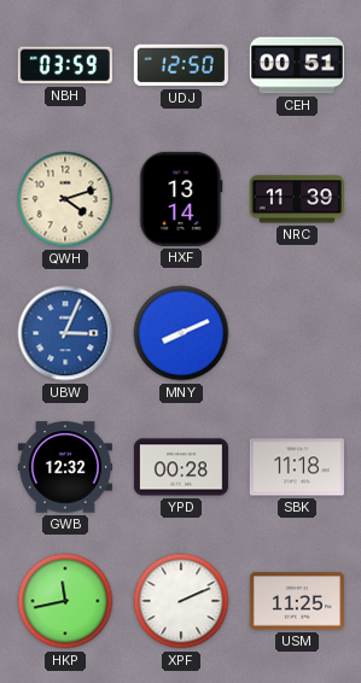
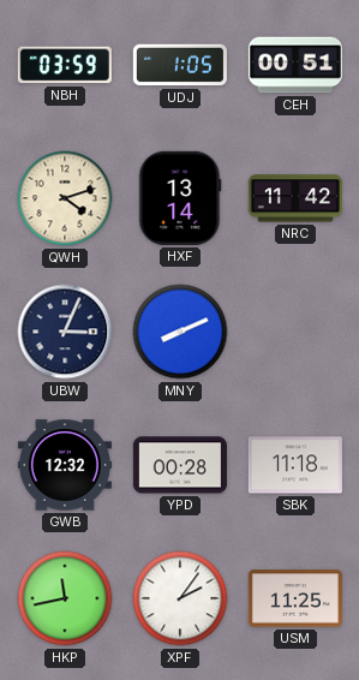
UDJ: 12:50 -> 1:05
NRC: 11:39 -> 11:42
UBW dial: blue -> navy
XPF: 2:11 -> 2:06
